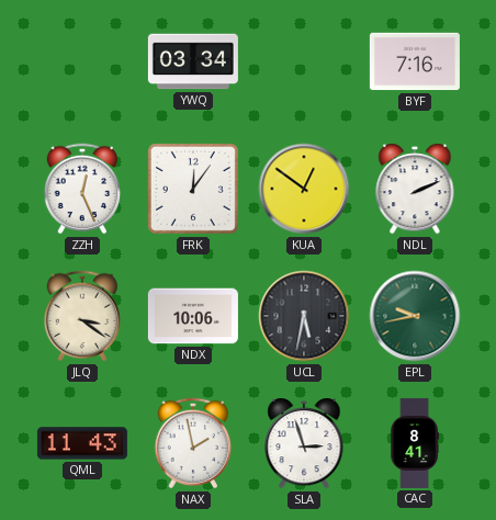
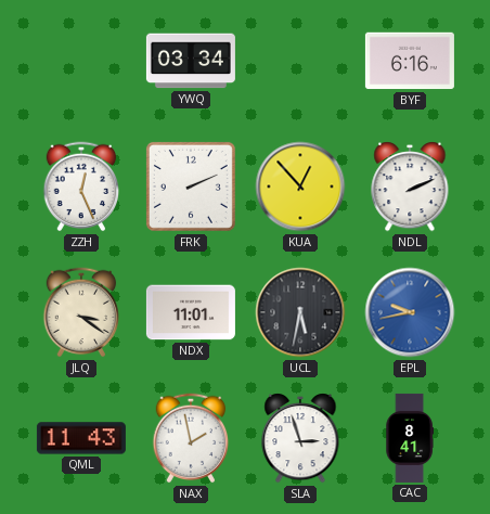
BYF: 7:16 -> 6:16
FRK: 12:06 -> 2:11
KUA: 12:51 -> 12:53
NDX: 10:06 -> 11:01
EPL dial: green -> blue
